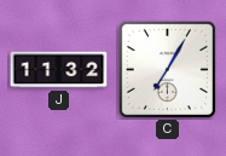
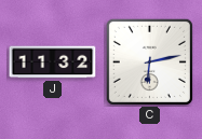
C: 7:05 -> 6:13
